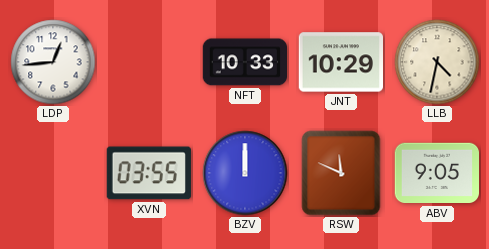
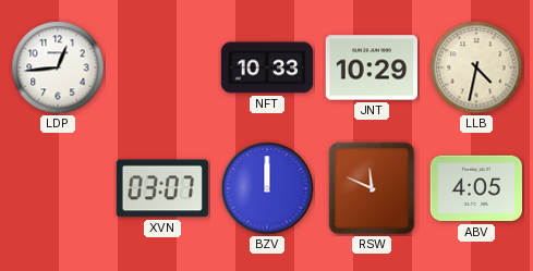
XVN: 03:55 -> 03:07
ABV: 9:05 -> 4:05
